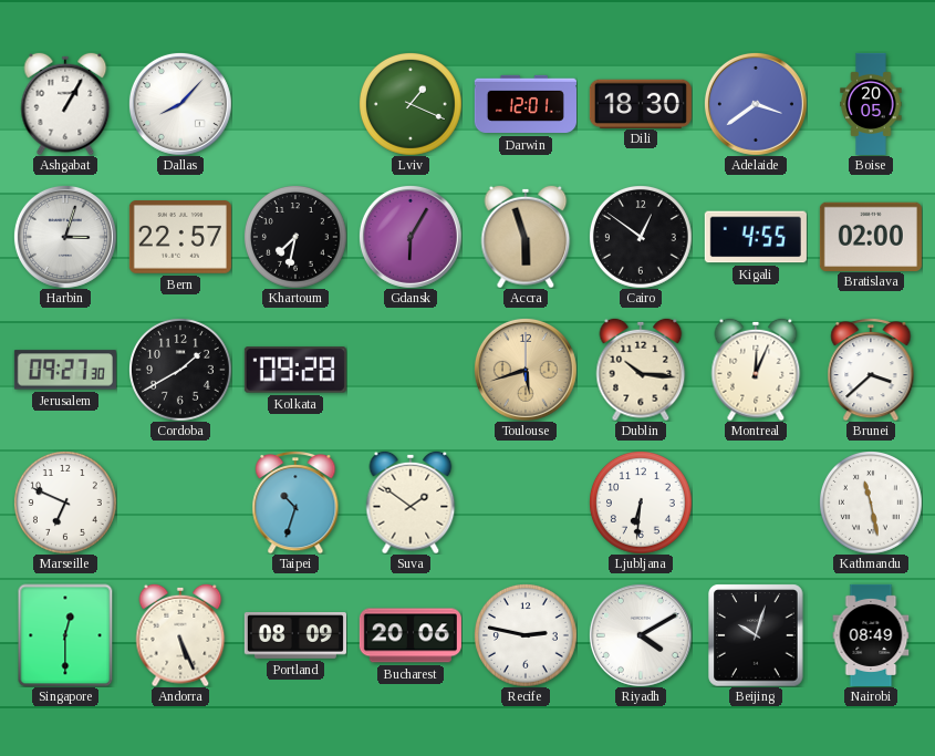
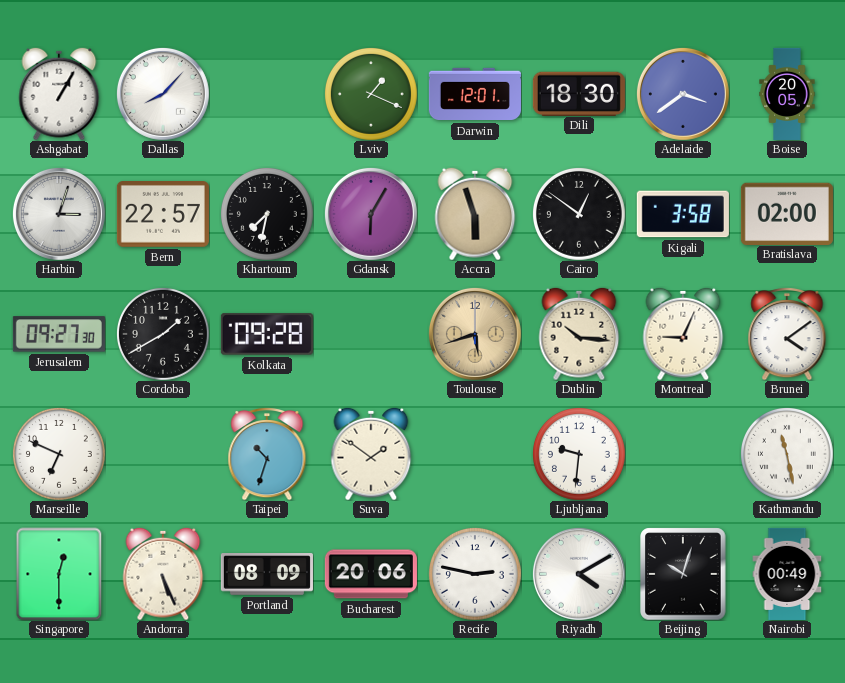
Kigali: 4:55 -> 3:58
Montreal: 12:04 -> 9:04
Brunei: 3:38 -> 4:09
Ljubljana: 6:31 -> 9:31
Nairobi: 08:49 -> 00:49
